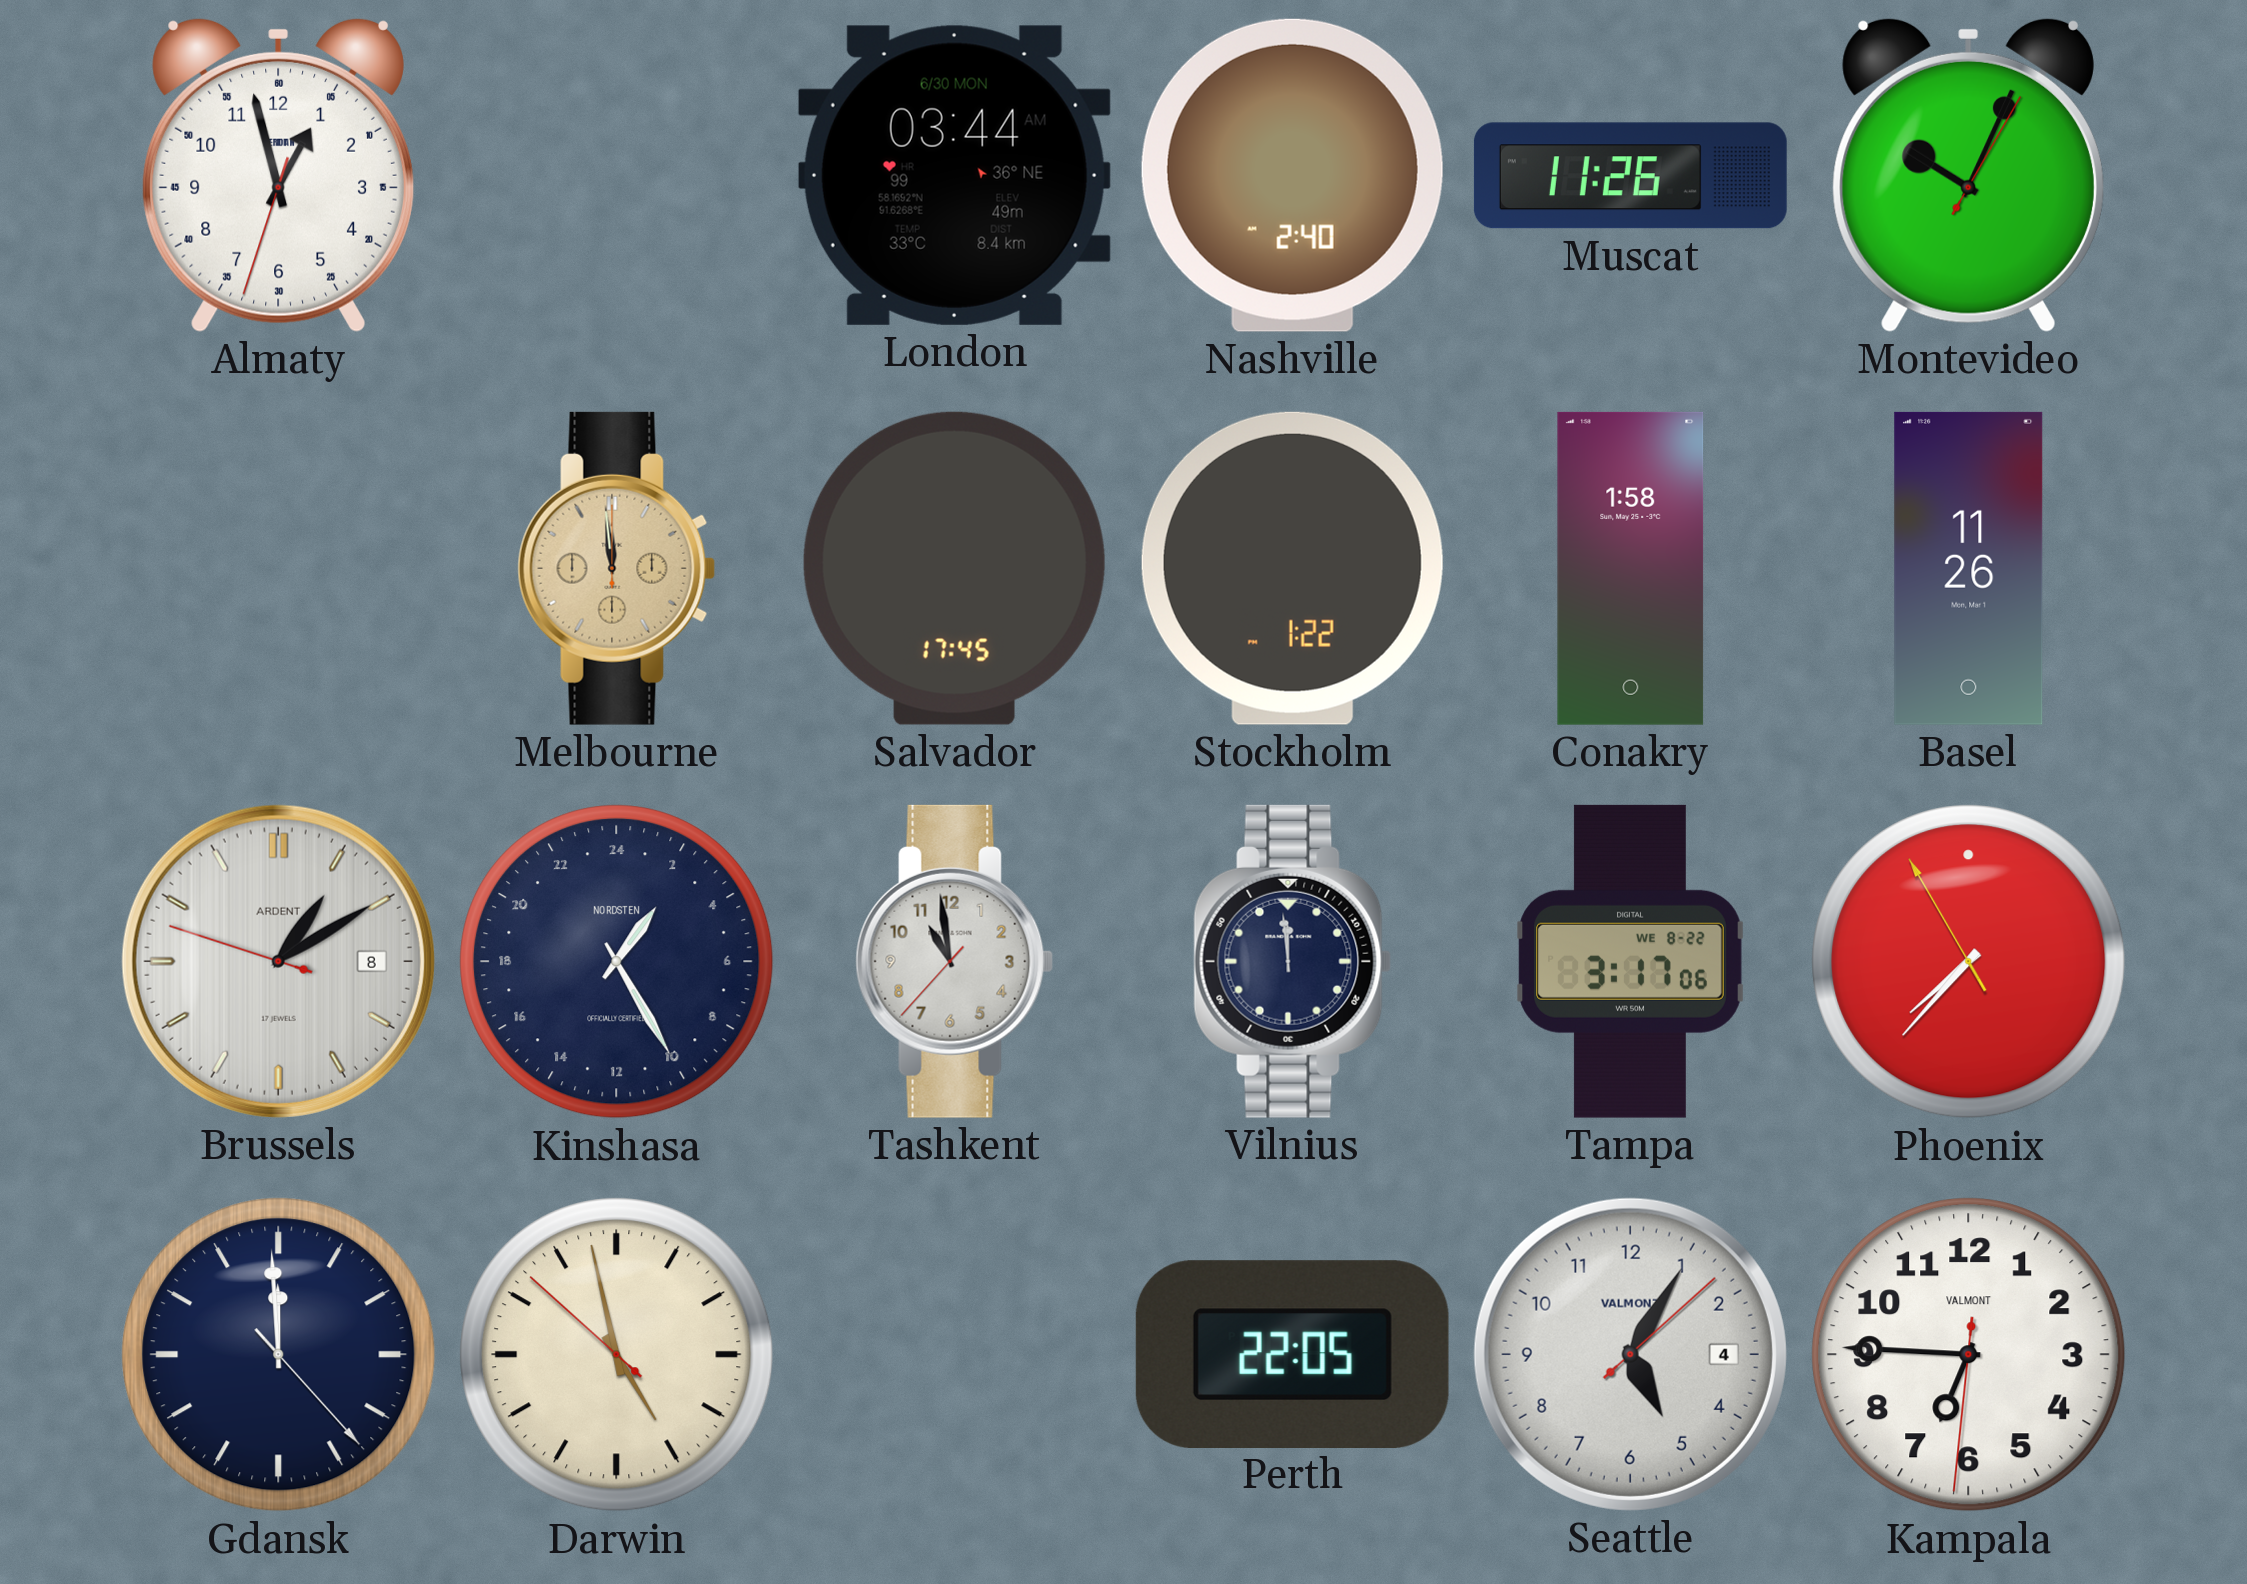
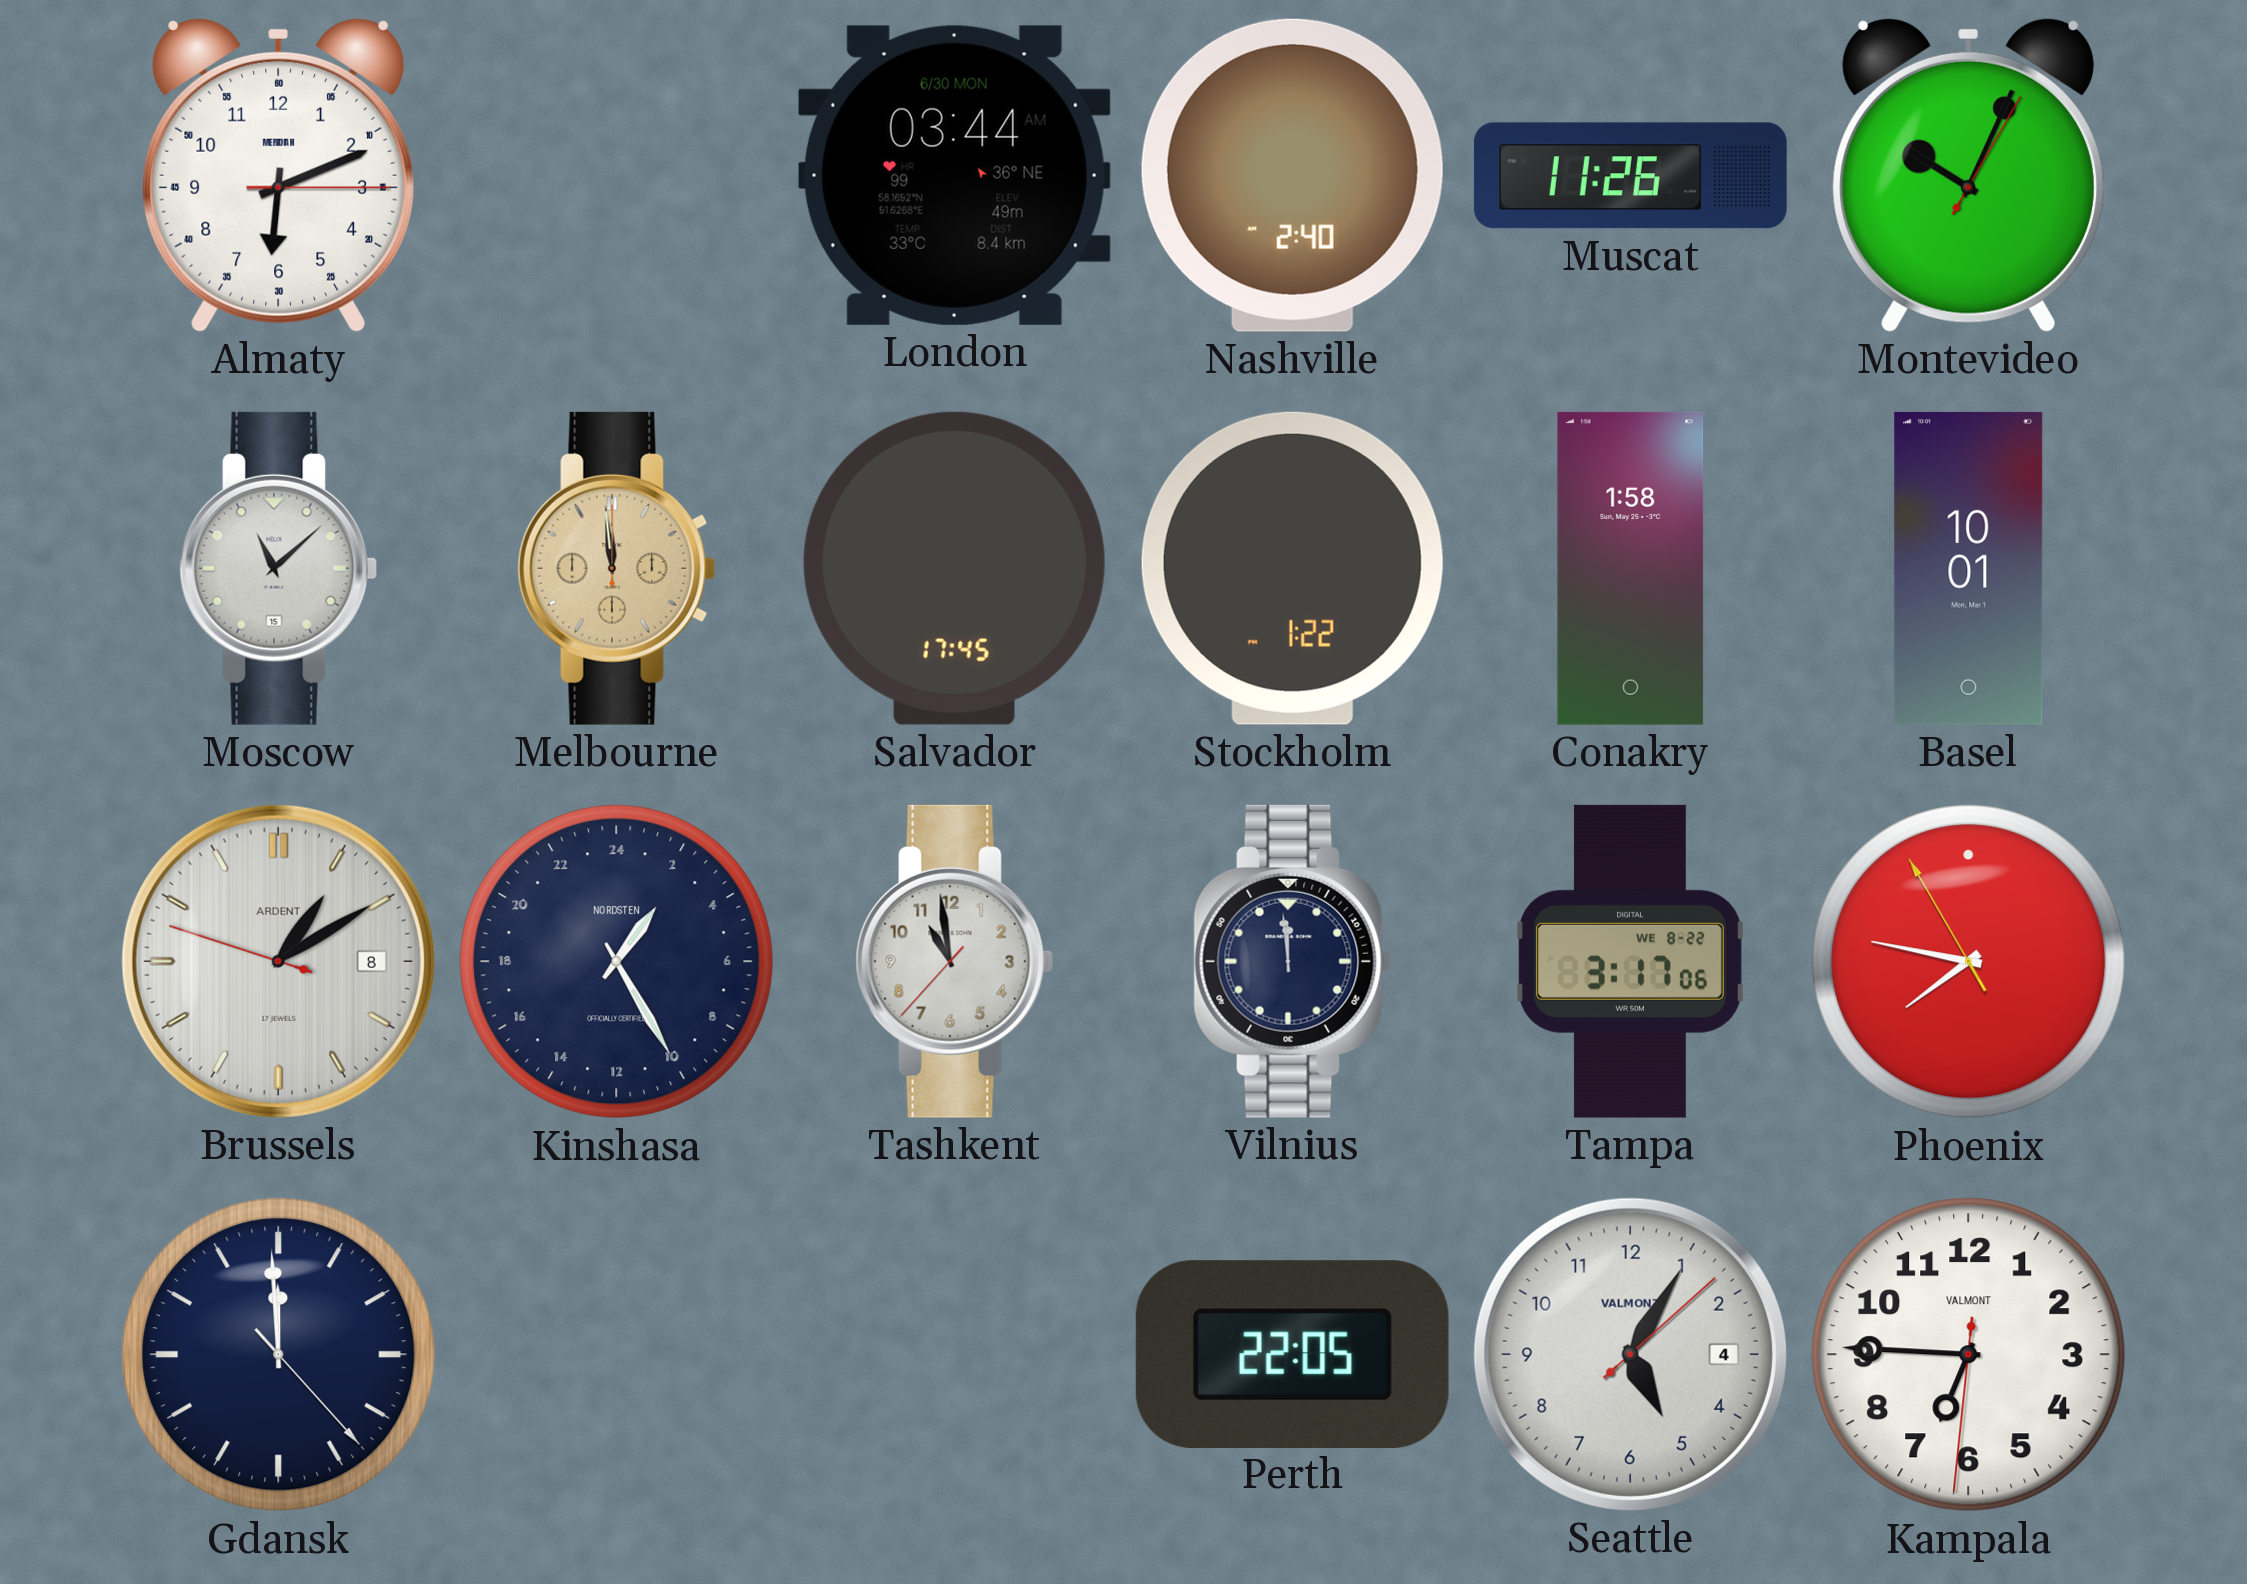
Almaty: 12:57 -> 6:11
Moscow: none -> 11:08
Basel: 11:26 -> 10:01
Phoenix: 7:36 -> 7:46
Darwin: 4:57 -> none
